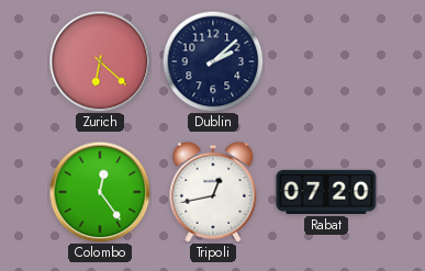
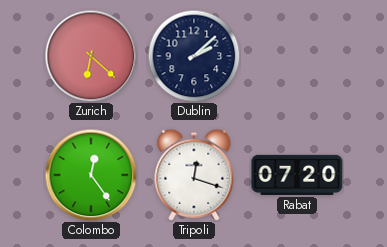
Tripoli: 12:43 -> 12:18
